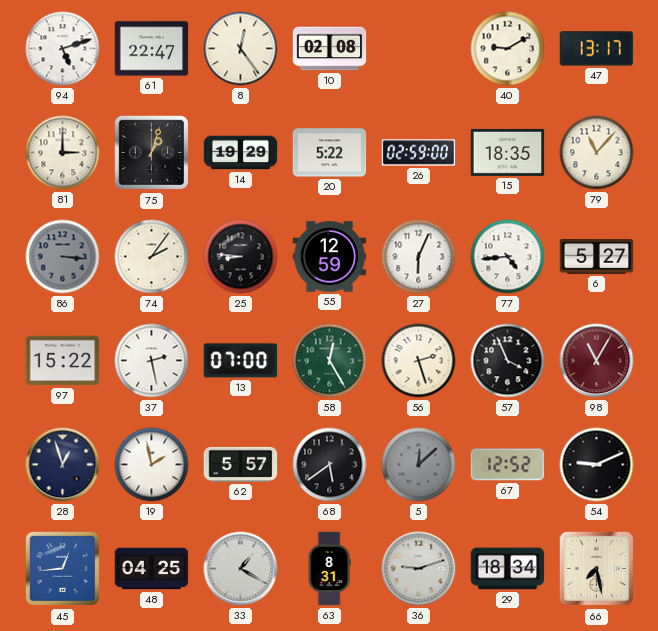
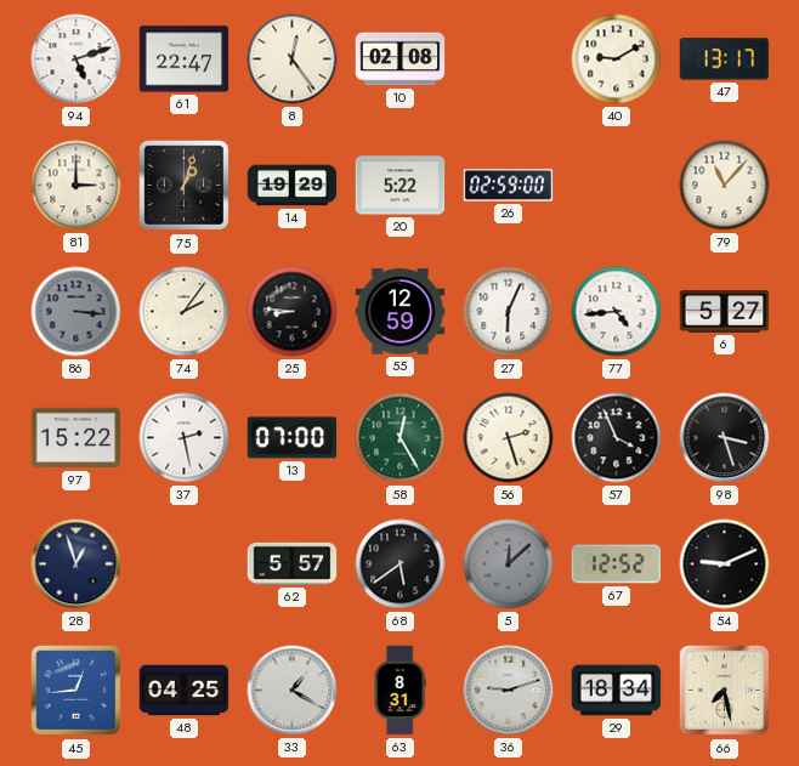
15: 18:35 -> none
98: 11:05 -> 3:27
98 dial: burgundy -> black
19: 1:58 -> none
